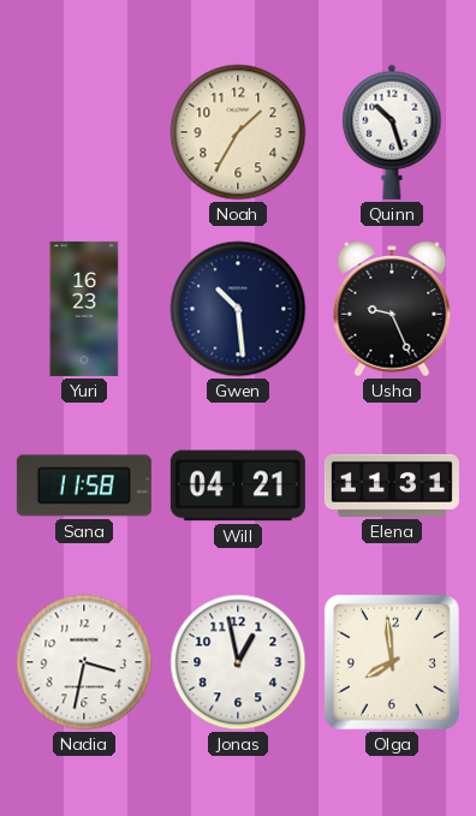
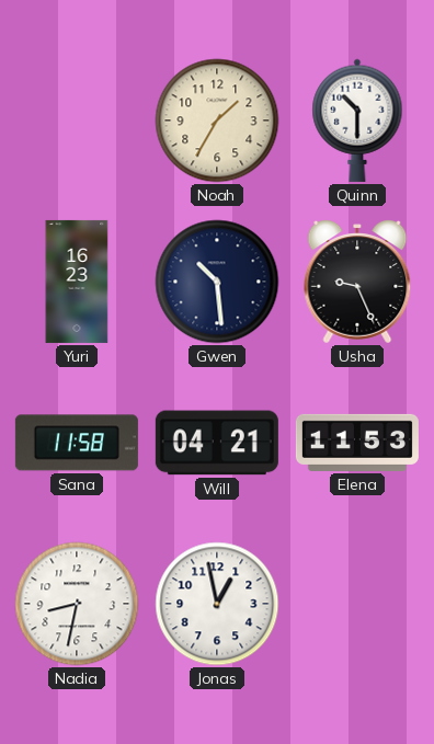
Quinn: 10:27 -> 10:30
Elena: 11:31 -> 11:53
Nadia: 3:32 -> 8:32
Olga: 7:59 -> none
